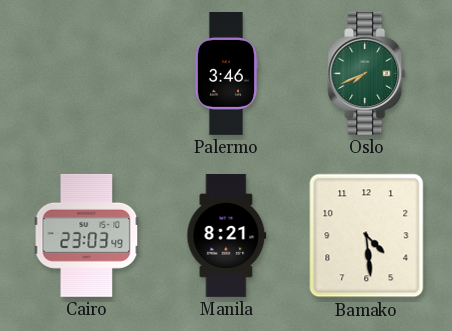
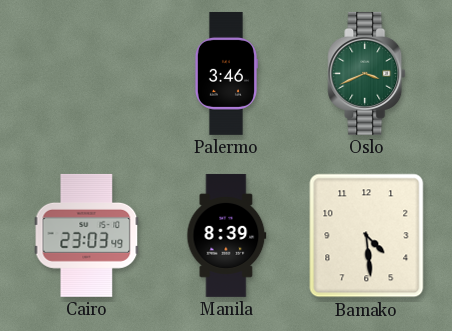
Oslo: 7:41 -> 3:41
Manila: 8:21 -> 8:39
